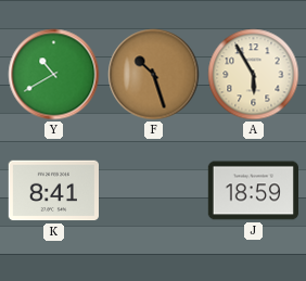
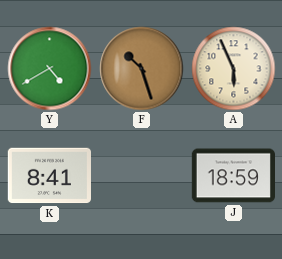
Y: 10:40 -> 4:40
A: 5:55 -> 5:56
